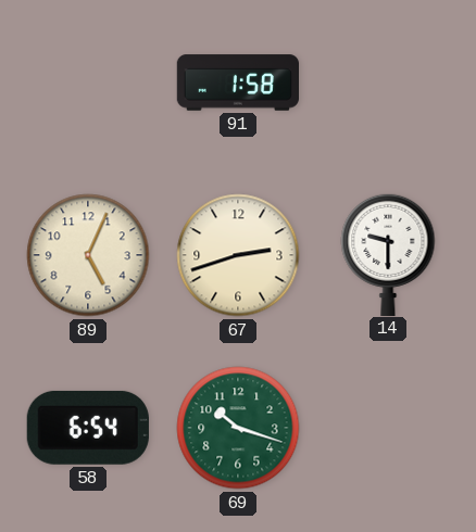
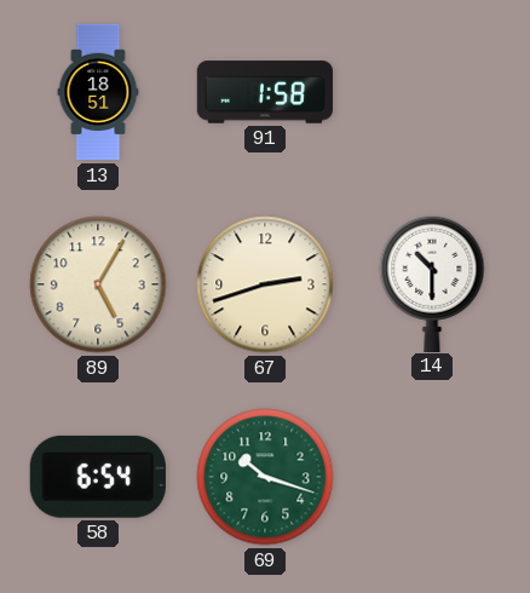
13: none -> 18:51
89: 5:04 -> 5:05
14: 9:30 -> 10:30
